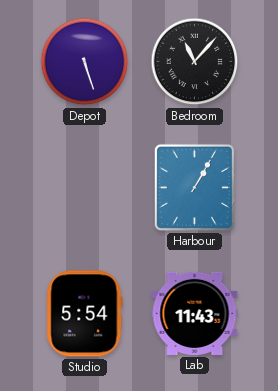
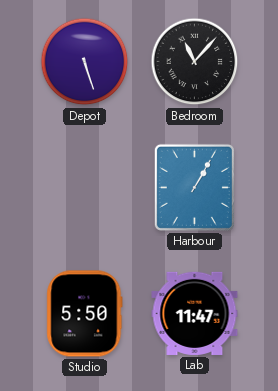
Studio: 5:54 -> 5:50
Lab: 11:43 -> 11:47
